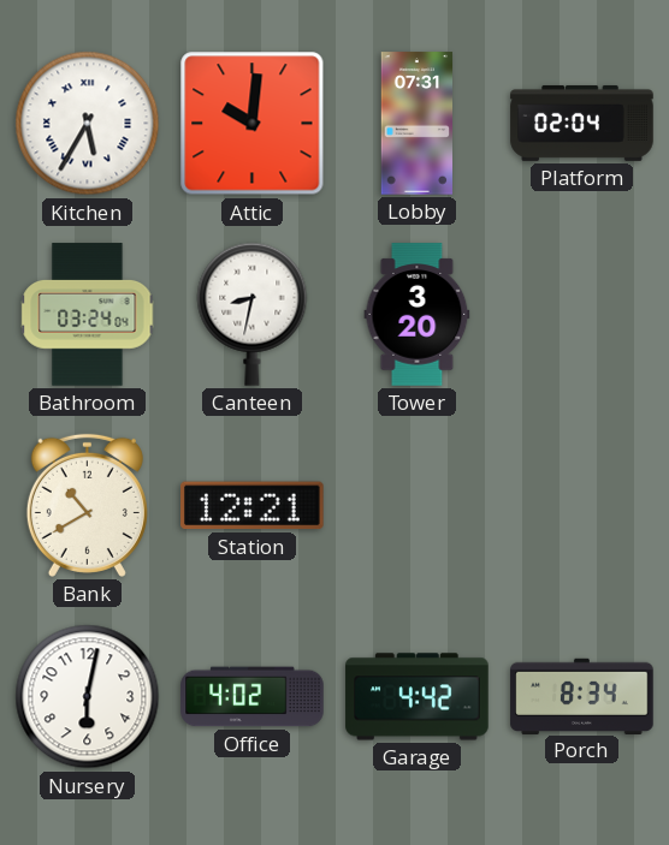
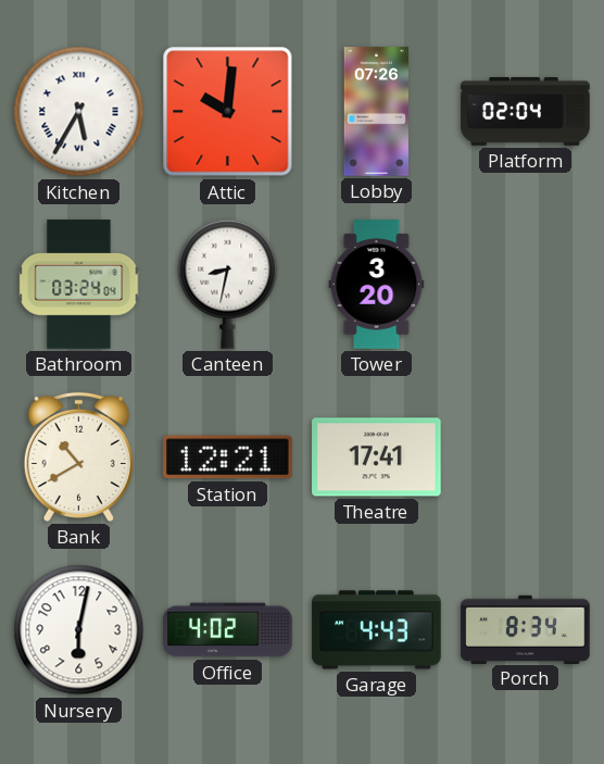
Lobby: 07:31 -> 07:26
Theatre: none -> 17:41
Garage: 4:42 -> 4:43
